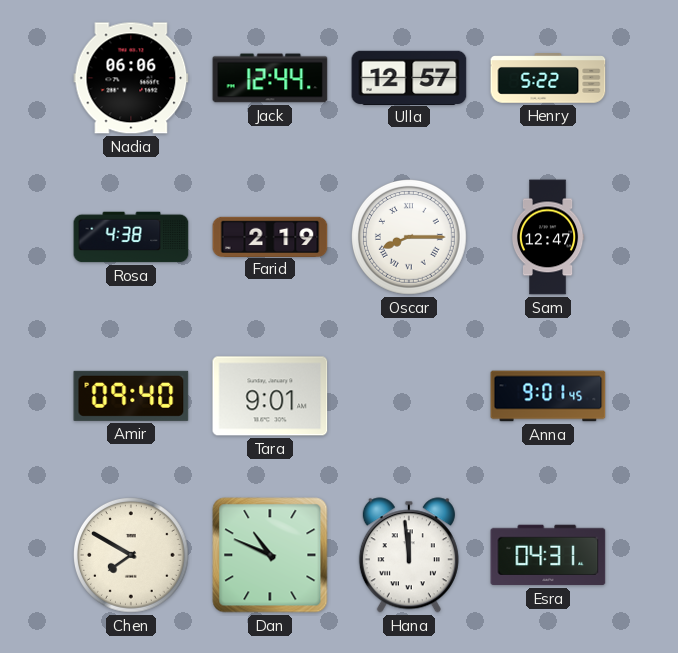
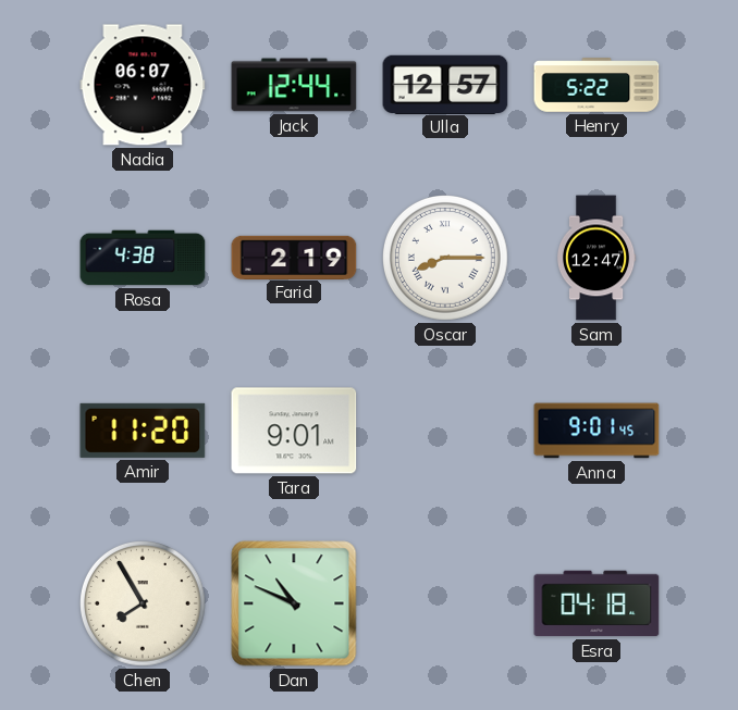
Nadia: 06:06 -> 06:07
Amir: 09:40 -> 11:20
Chen: 7:50 -> 7:55
Hana: 11:59 -> none
Esra: 04:31 -> 04:18
